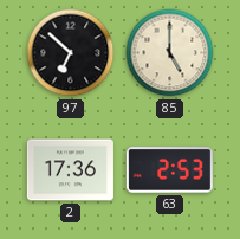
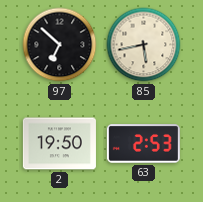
85: 5:00 -> 5:43
2: 17:36 -> 19:50
